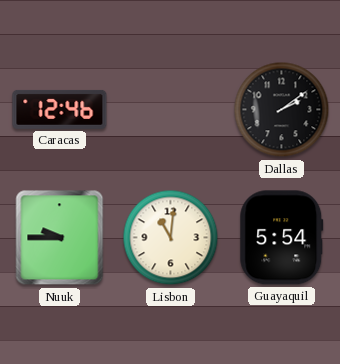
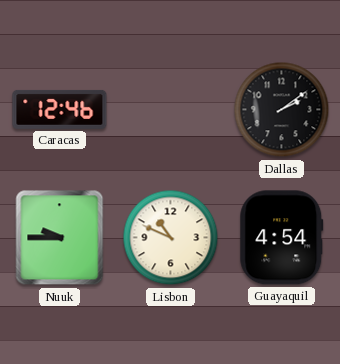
Lisbon: 11:01 -> 10:49
Guayaquil: 5:54 -> 4:54
